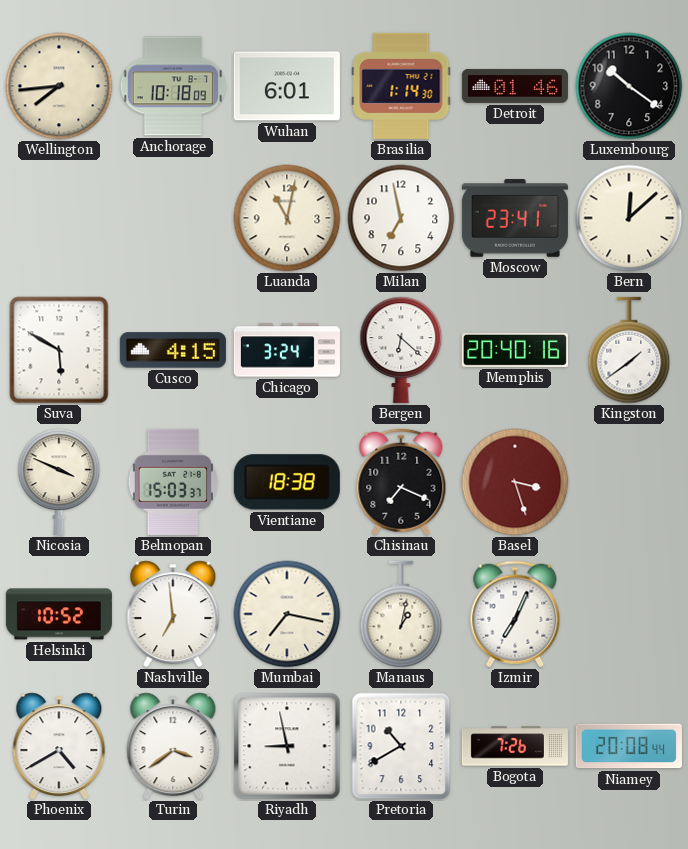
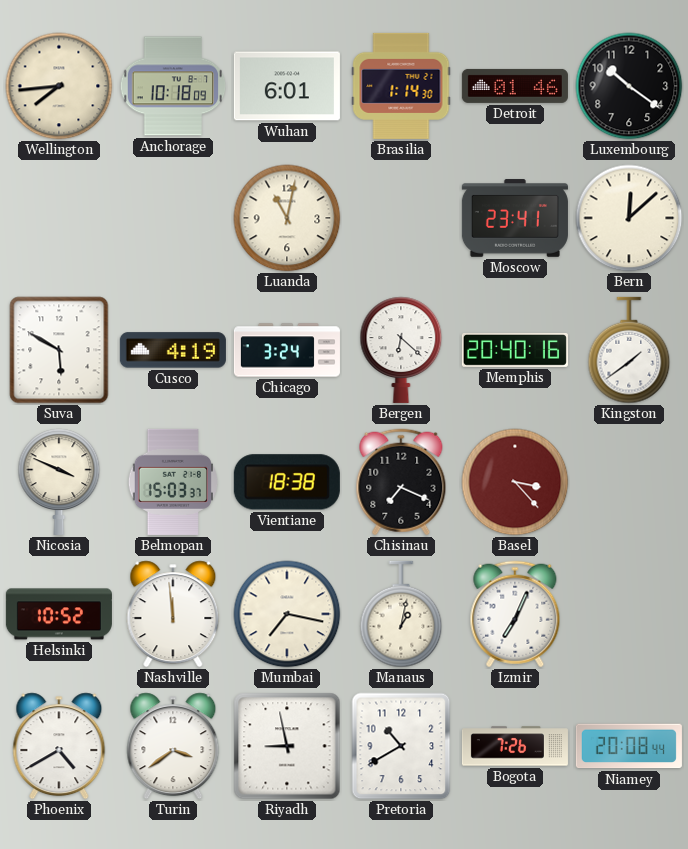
Milan: 6:58 -> none
Cusco: 4:15 -> 4:19
Basel: 3:27 -> 3:23
Nashville: 6:59 -> 11:59
